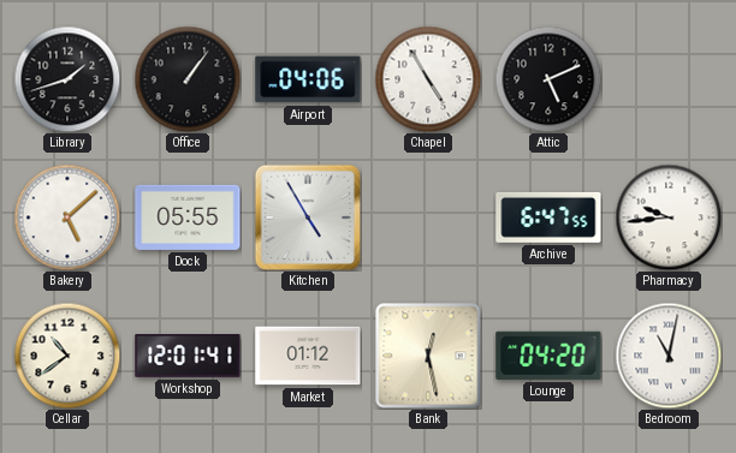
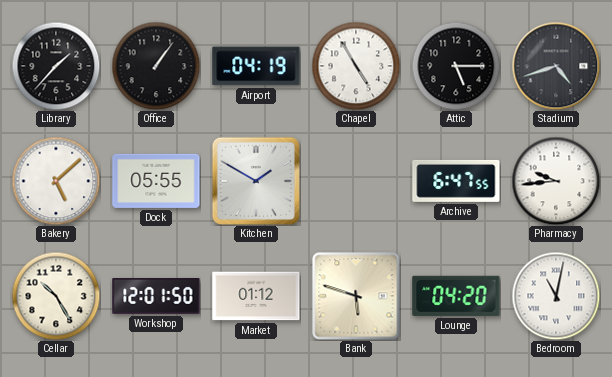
Library: 1:42 -> 1:37
Airport: 04:06 -> 04:19
Attic: 5:11 -> 5:15
Stadium: none -> 4:42
Kitchen: 4:55 -> 1:50
Cellar: 10:39 -> 10:25
Workshop: 12:01:41 -> 12:01:50
Bank: 12:28 -> 5:48
